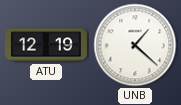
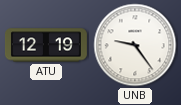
UNB: 1:22 -> 9:24
